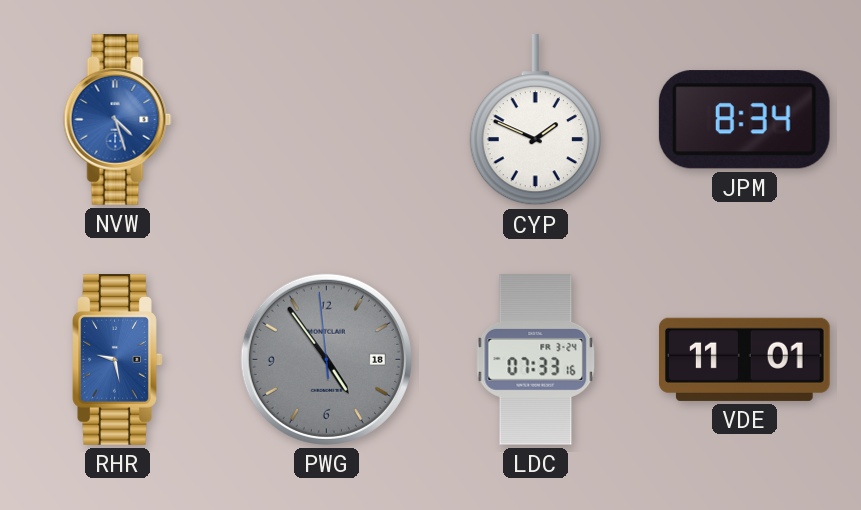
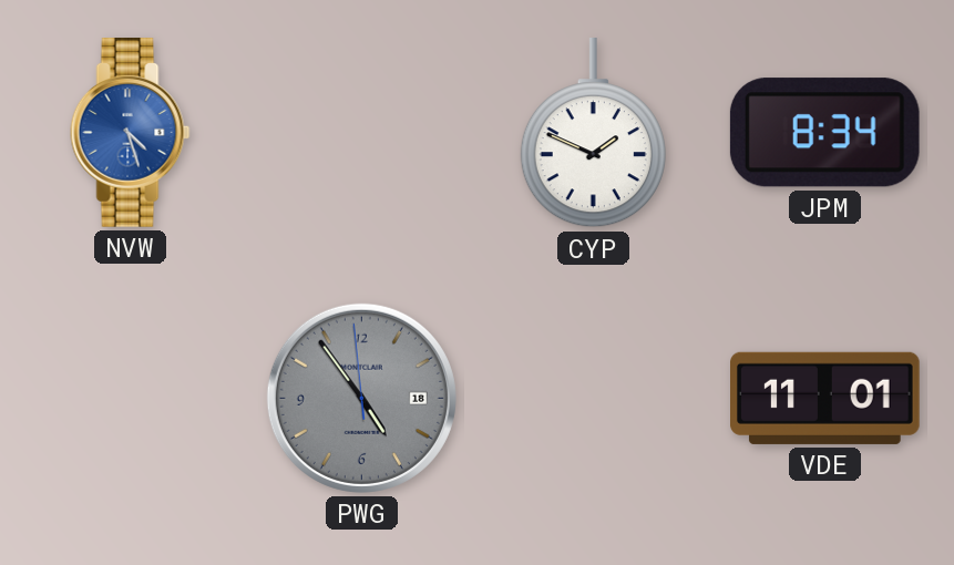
RHR: 9:28 -> none
LDC: 07:33 -> none
